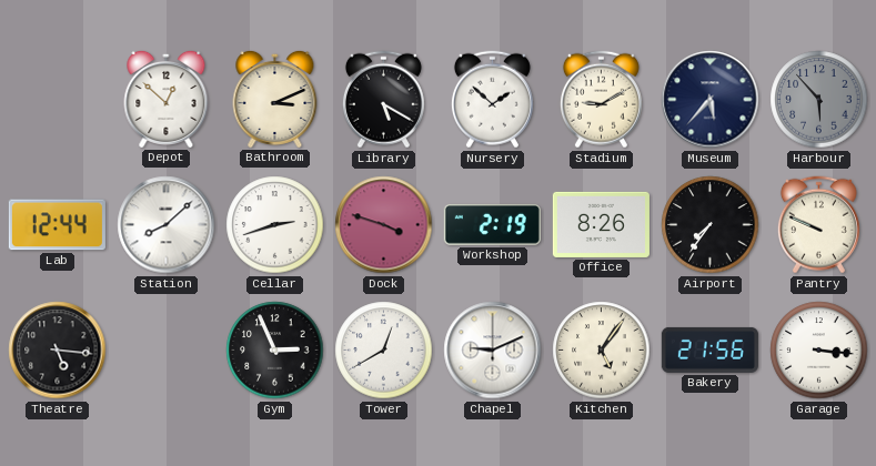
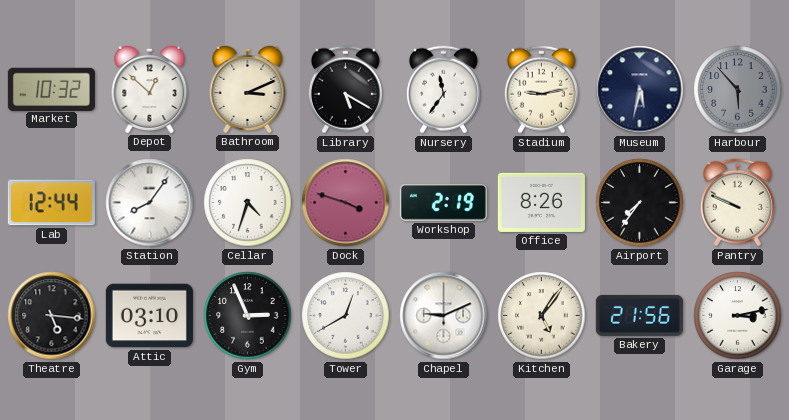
Market: none -> 10:32
Nursery: 1:52 -> 11:36
Stadium: 9:10 -> 9:13
Museum: 5:37 -> 5:32
Station: 8:08 -> 8:06
Cellar: 2:42 -> 4:33
Attic: none -> 03:10
Garage: 3:16 -> 3:13
